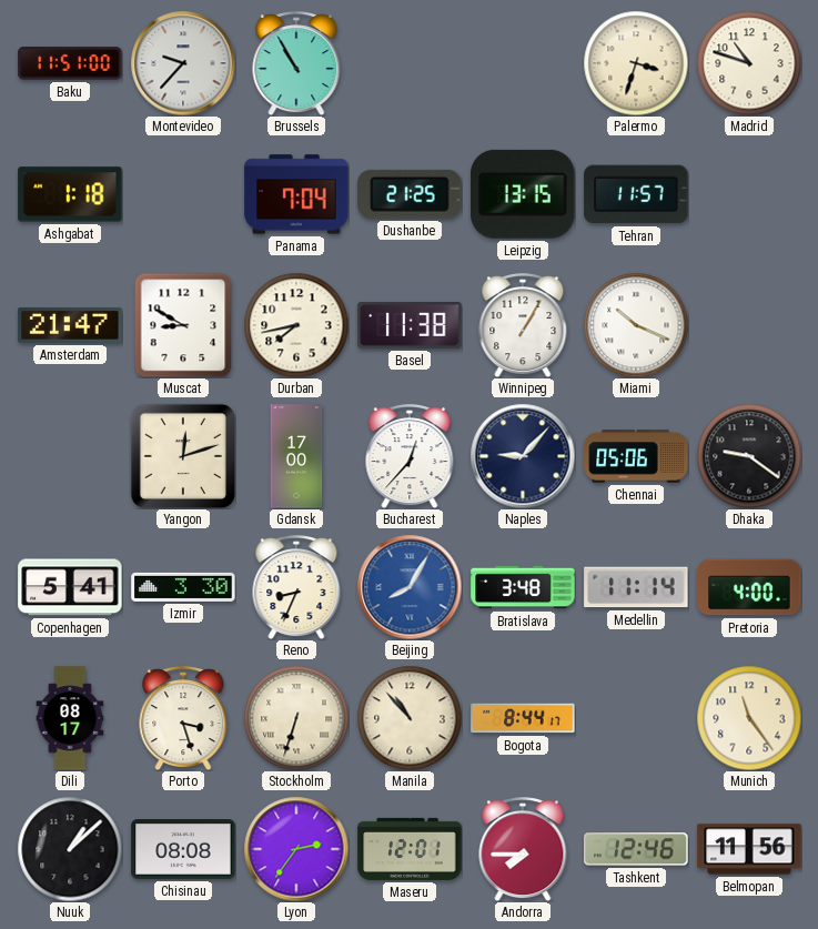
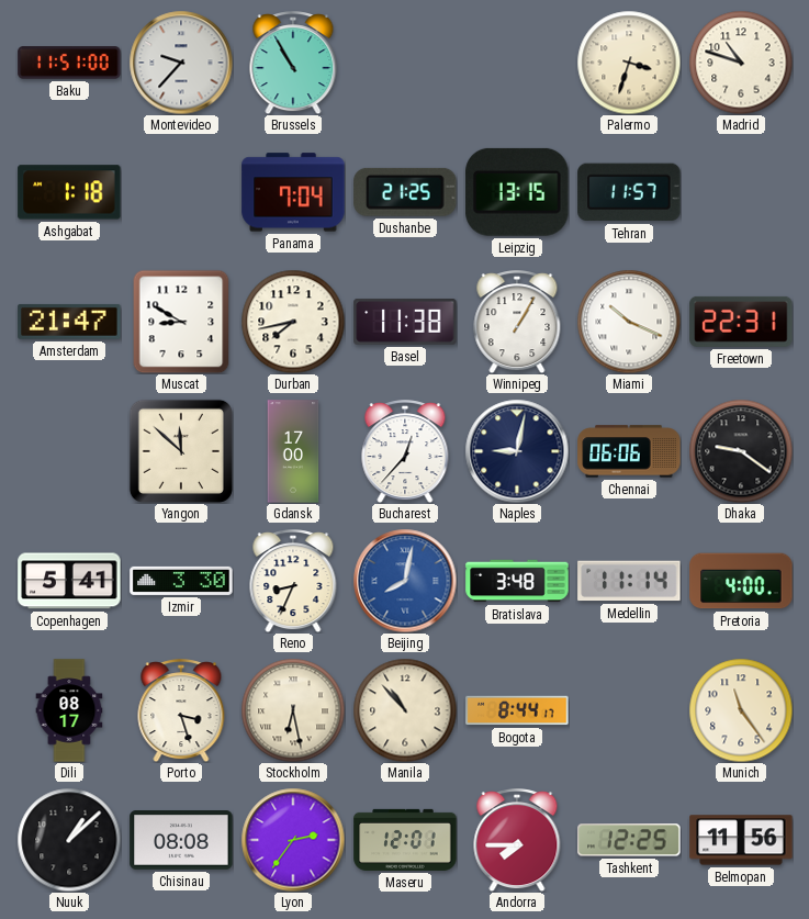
Freetown: none -> 22:31
Yangon: 12:12 -> 11:52
Naples: 9:07 -> 9:02
Chennai: 05:06 -> 06:06
Beijing: 8:05 -> 8:02
Stockholm: 6:33 -> 6:28
Tashkent: 12:46 -> 12:25
